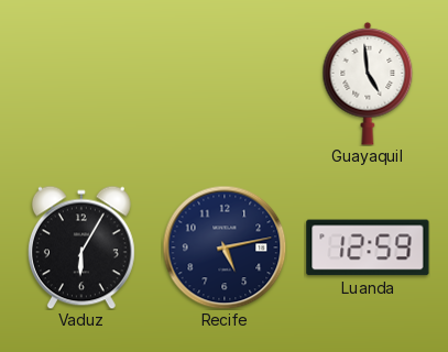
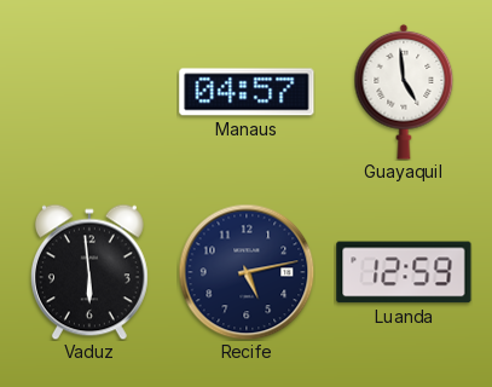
Manaus: none -> 04:57
Vaduz: 6:05 -> 5:59
